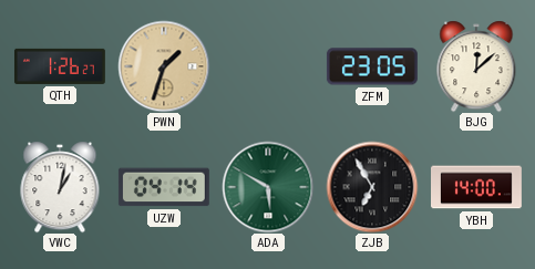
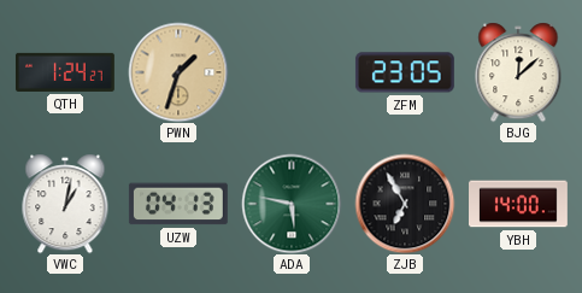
QTH: 1:26 -> 1:24
UZW: 04:14 -> 04:13
ADA: 5:50 -> 5:47
